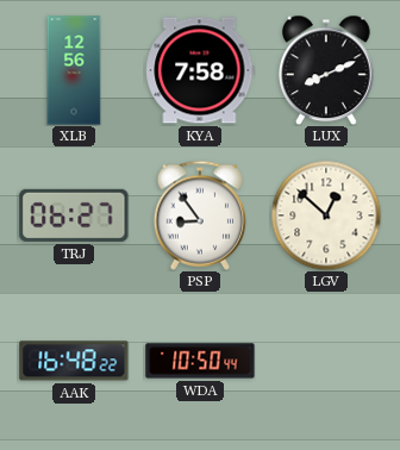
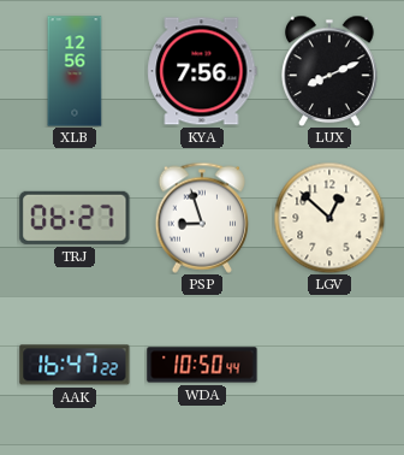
KYA: 7:58 -> 7:56
PSP: 8:54 -> 8:57
AAK: 16:48 -> 16:47
